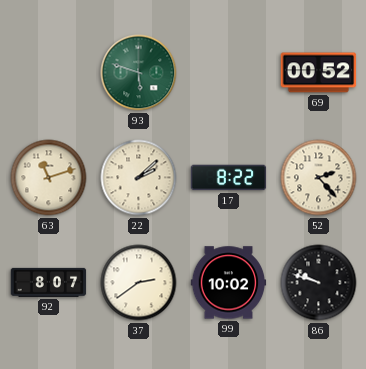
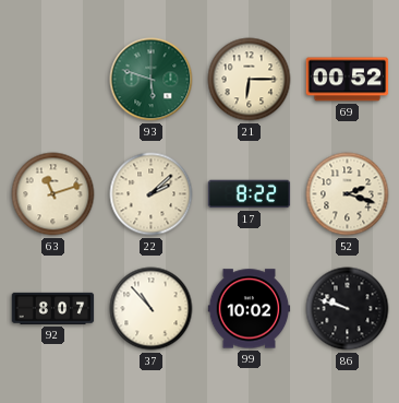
21: none -> 6:15
52: 2:23 -> 2:18
37: 2:39 -> 10:53
